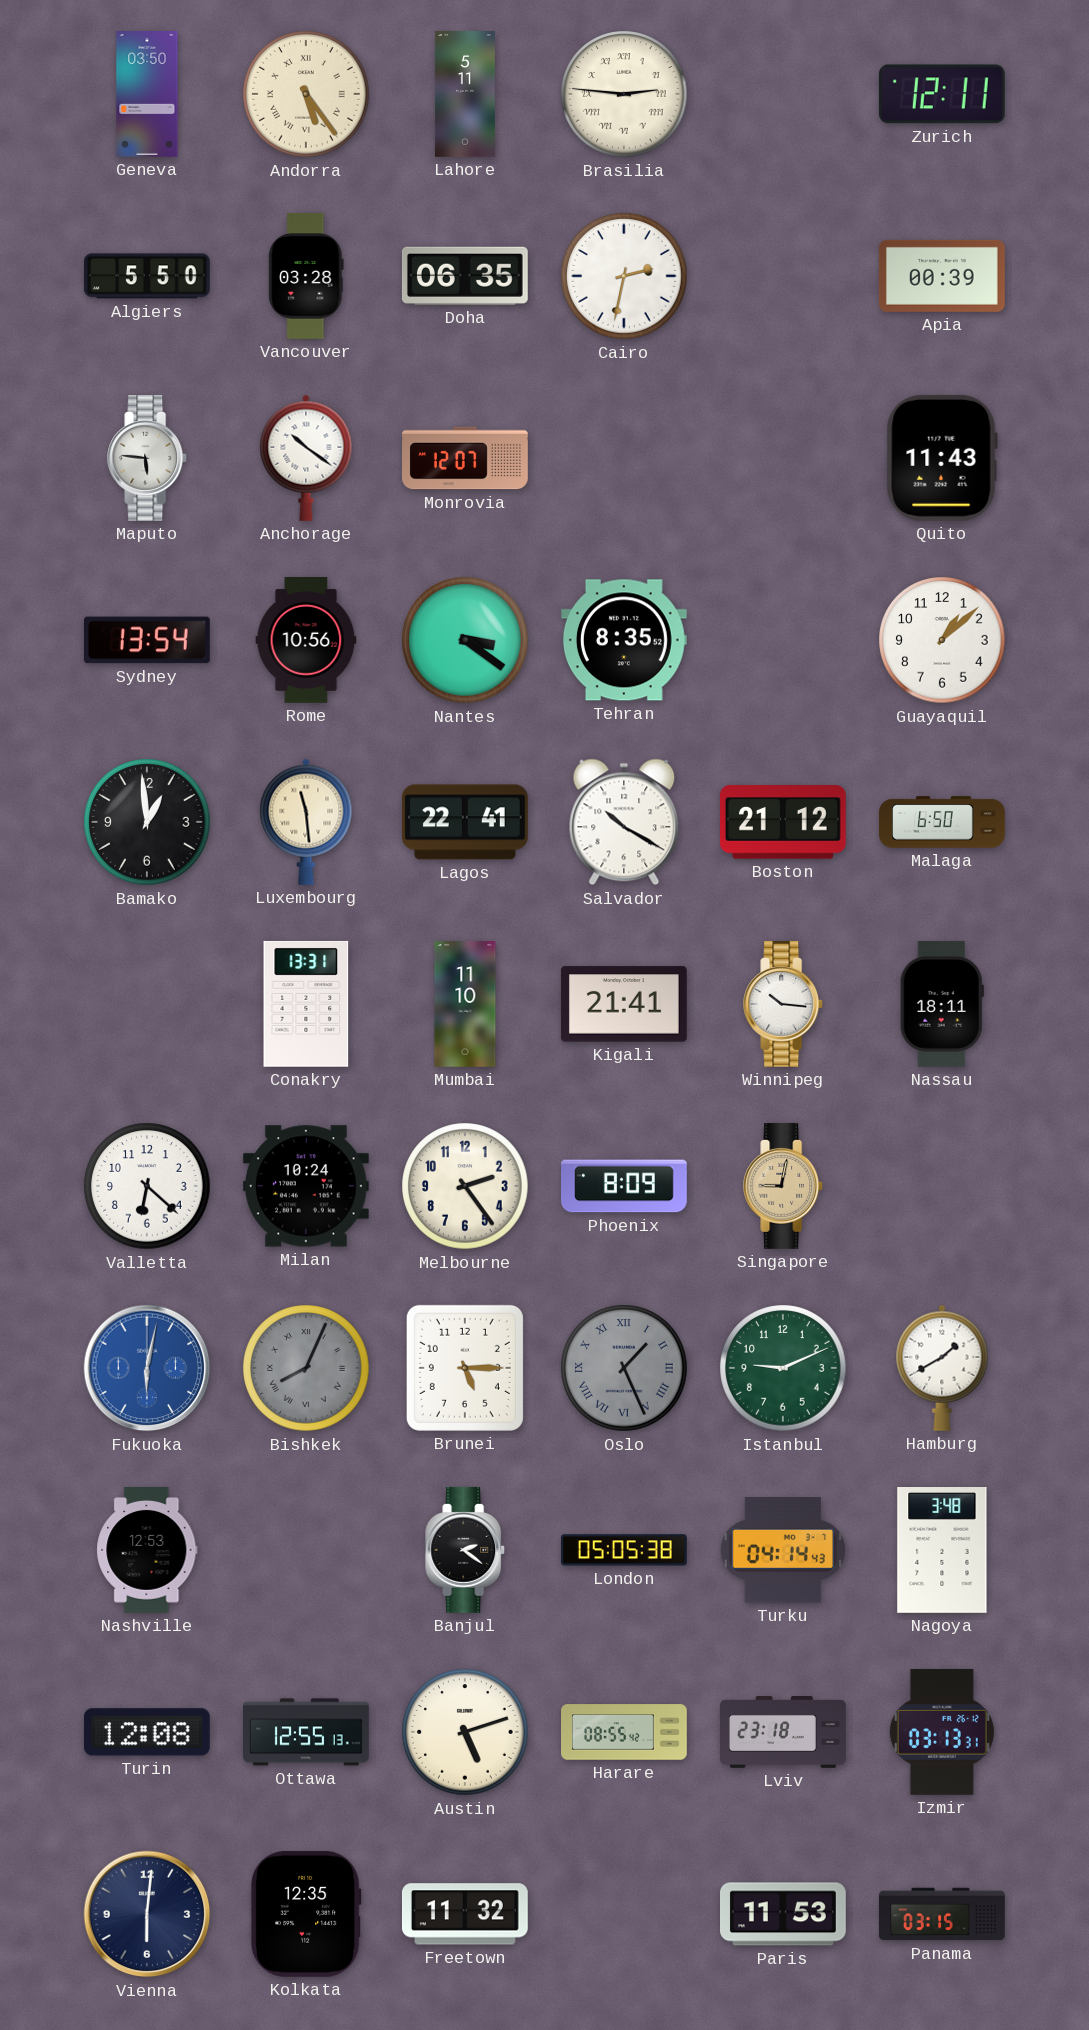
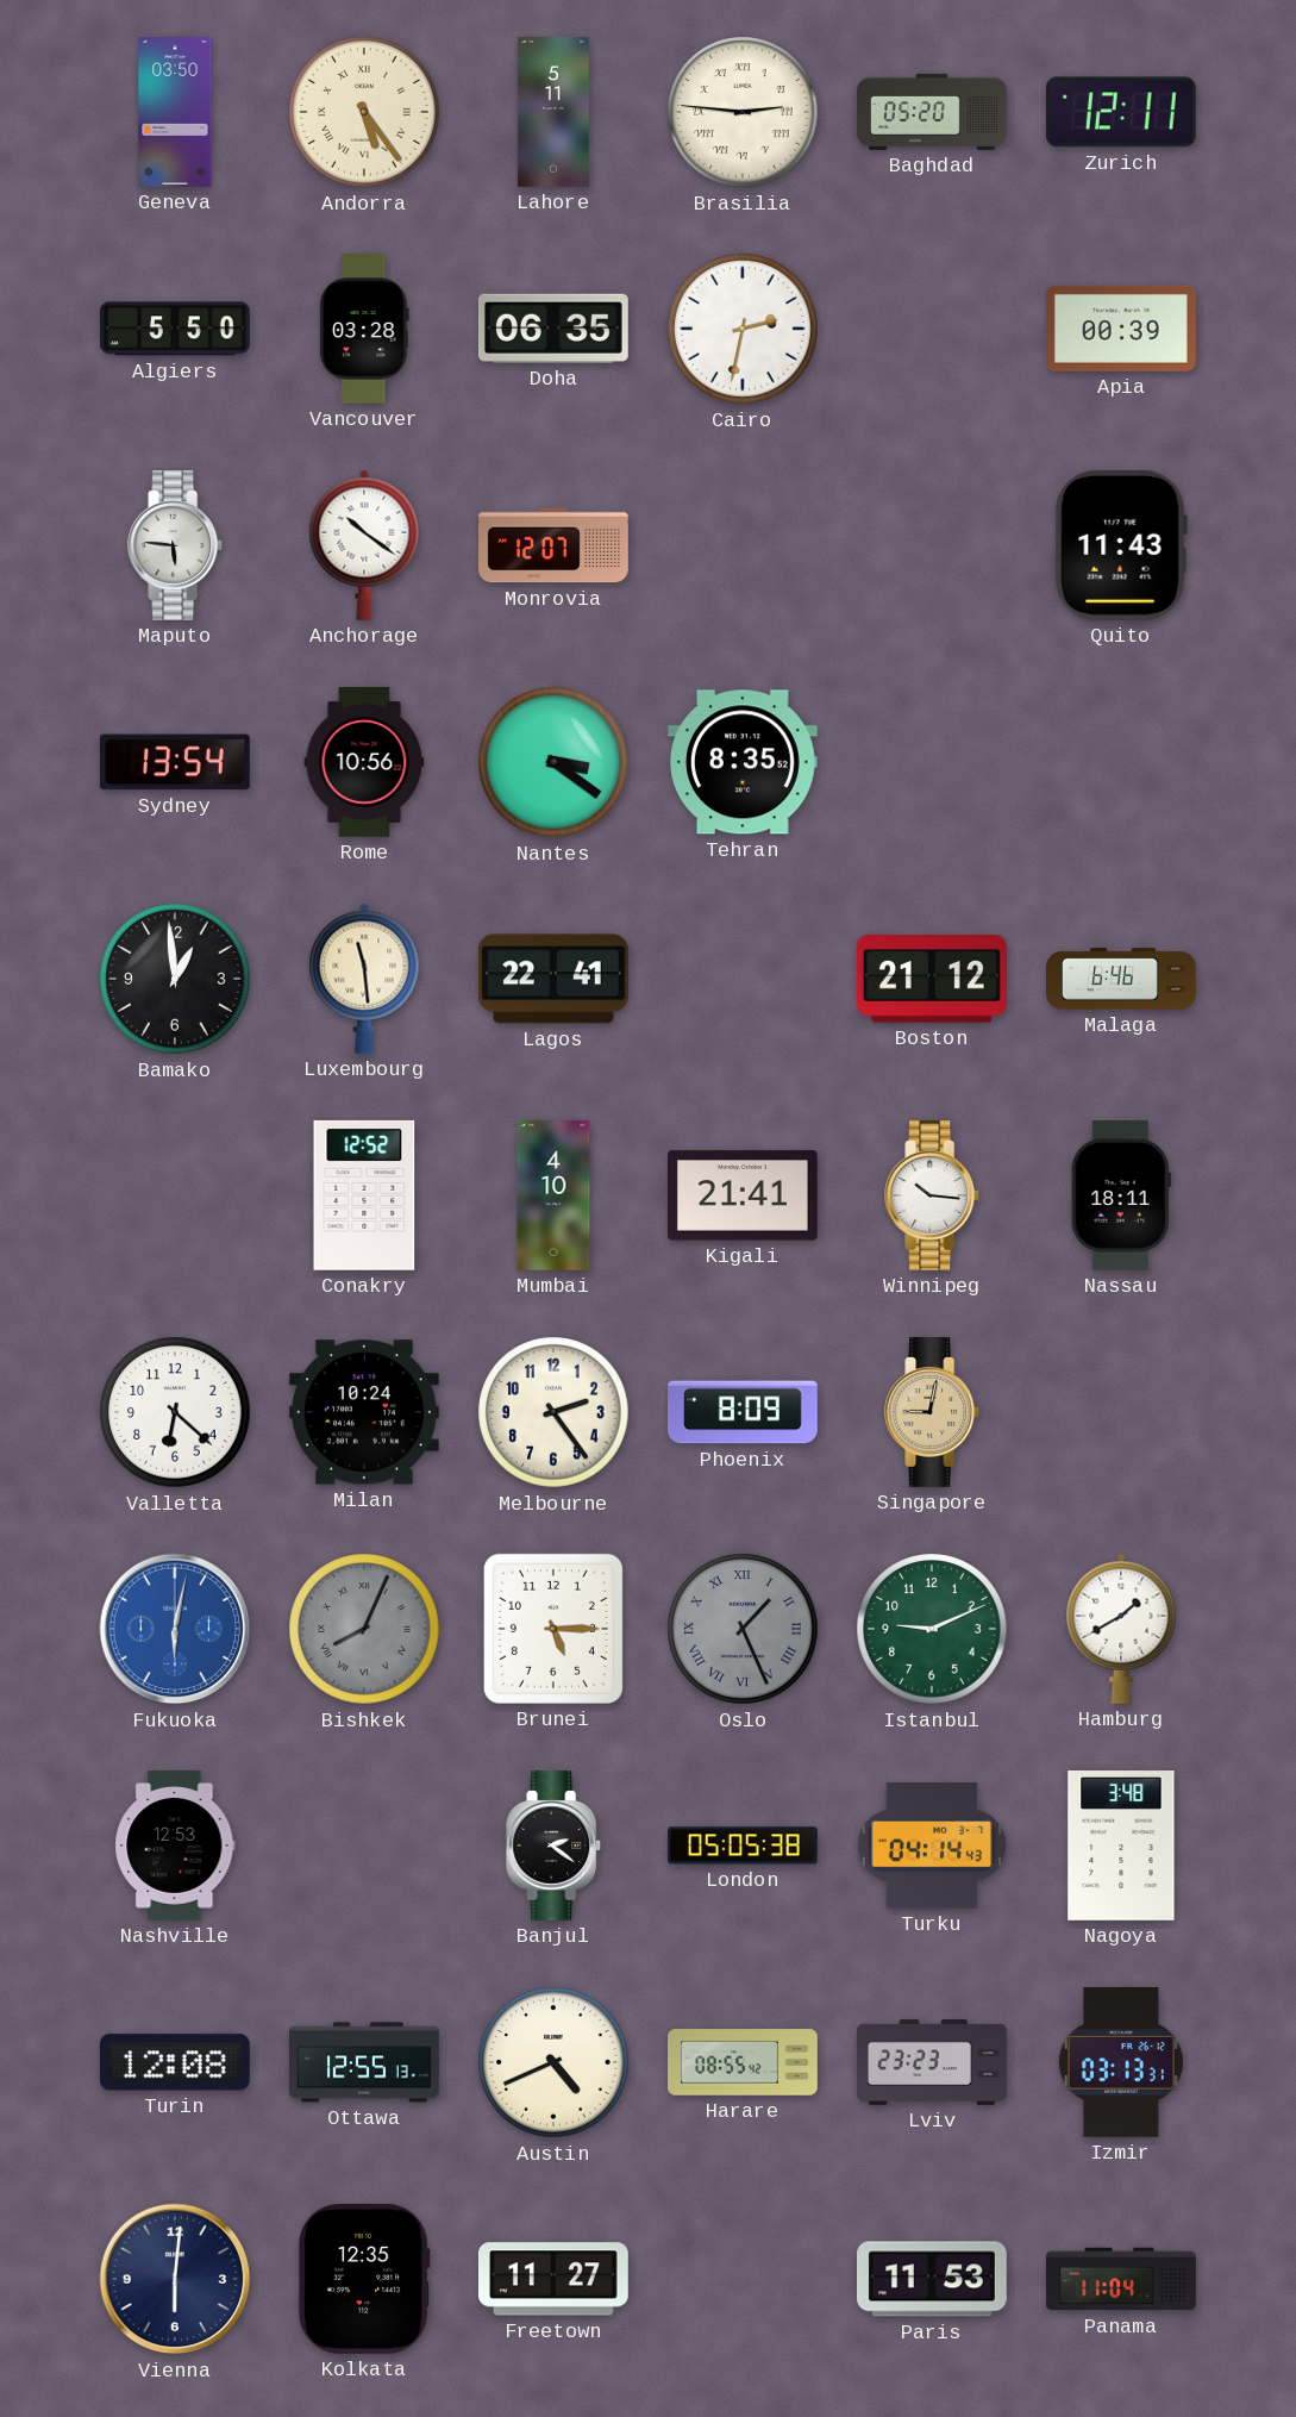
Baghdad: none -> 05:20
Guayaquil: 1:08 -> none
Salvador: 10:20 -> none
Malaga: 6:50 -> 6:46
Conakry: 13:31 -> 12:52
Mumbai: 11:10 -> 4:10
Austin: 5:12 -> 4:41
Lviv: 23:18 -> 23:23
Freetown: 11:32 -> 11:27
Panama: 03:15 -> 11:04
